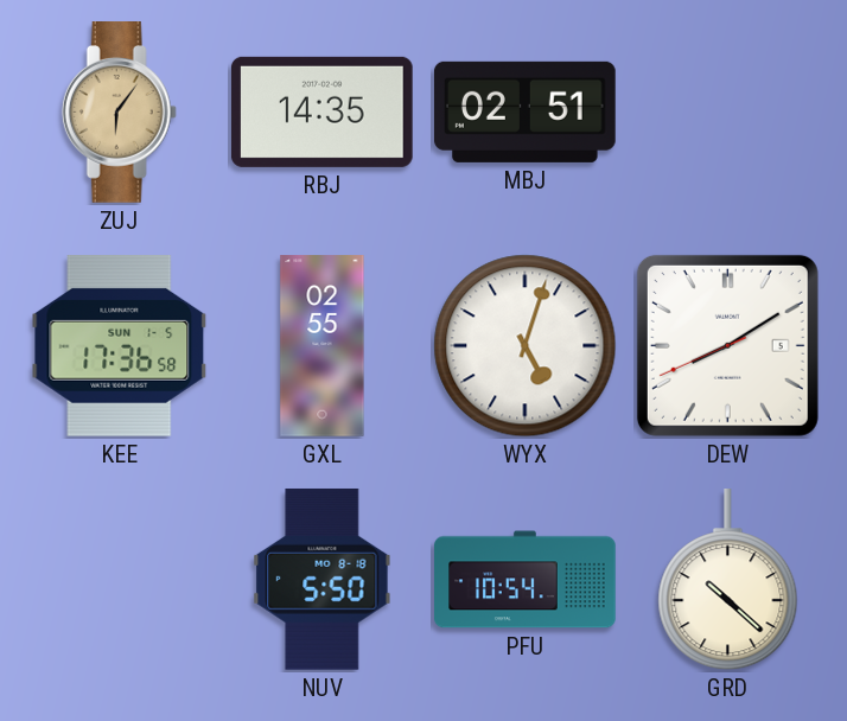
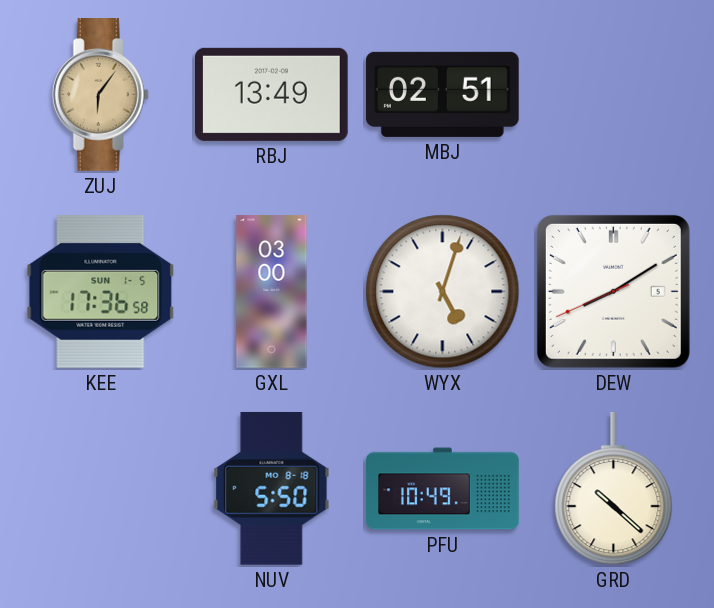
RBJ: 14:35 -> 13:49
GXL: 02:55 -> 03:00
PFU: 10:54 -> 10:49
